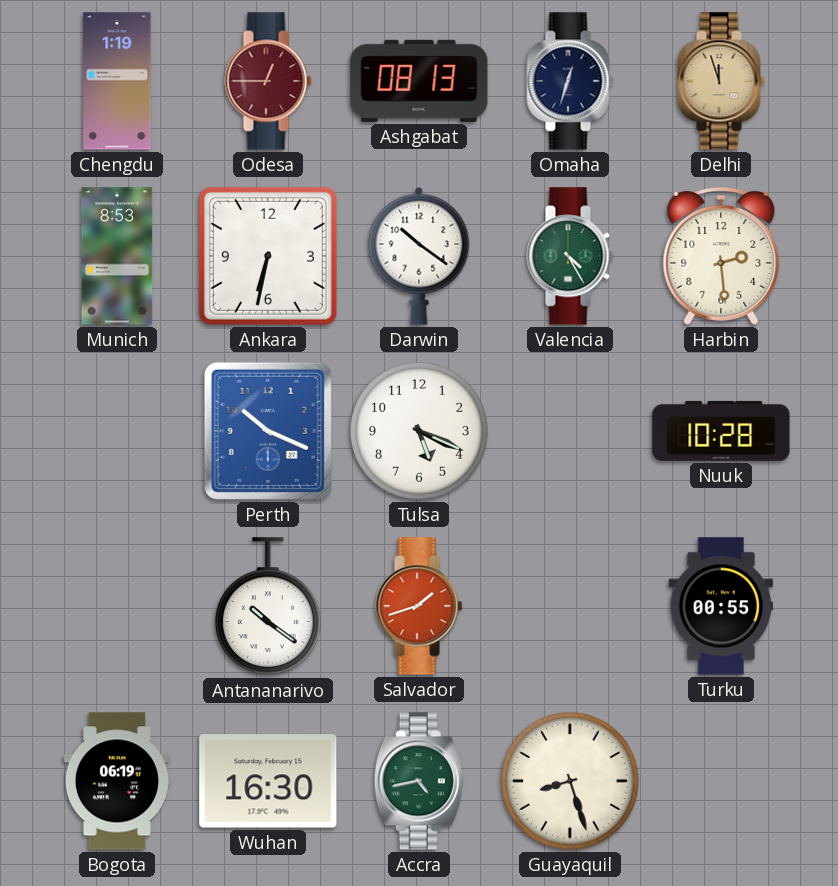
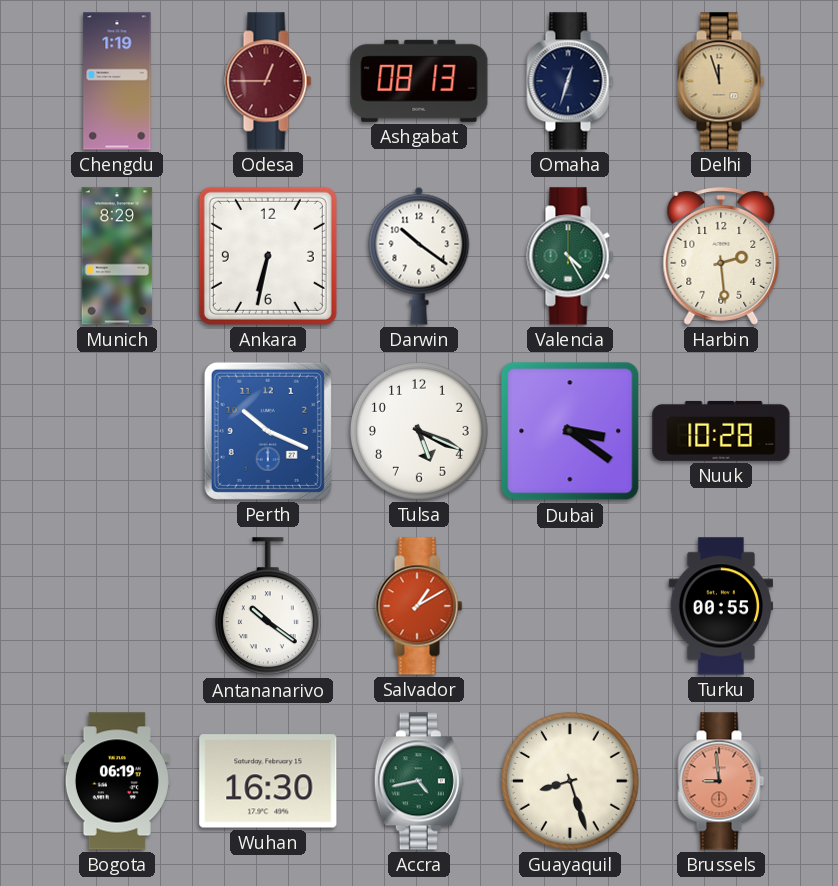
Munich: 8:53 -> 8:29
Dubai: none -> 3:21
Salvador: 1:42 -> 1:10
Brussels: none -> 8:59
